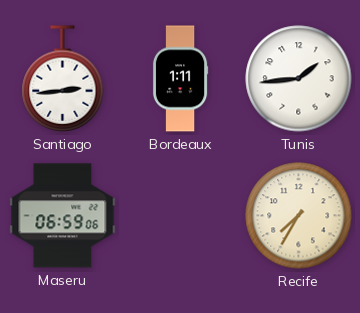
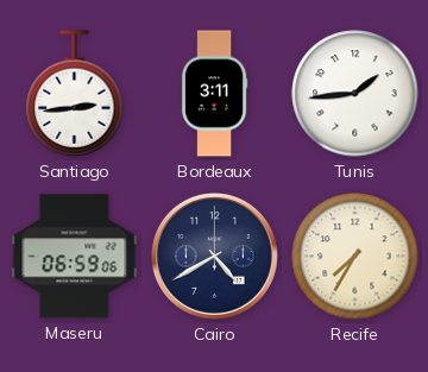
Bordeaux: 1:11 -> 3:11
Cairo: none -> 4:40
